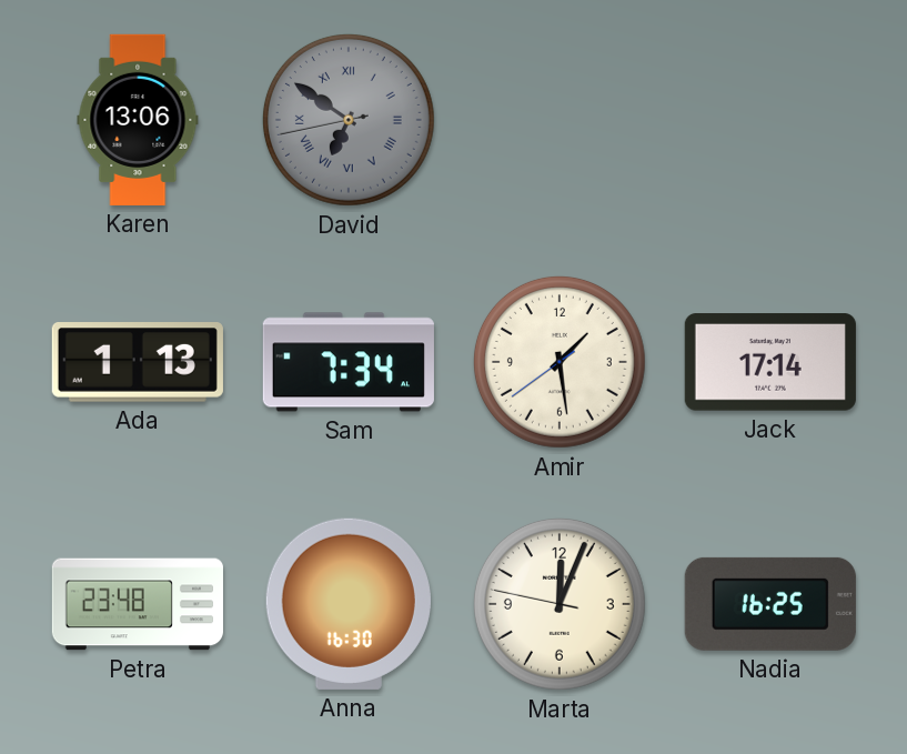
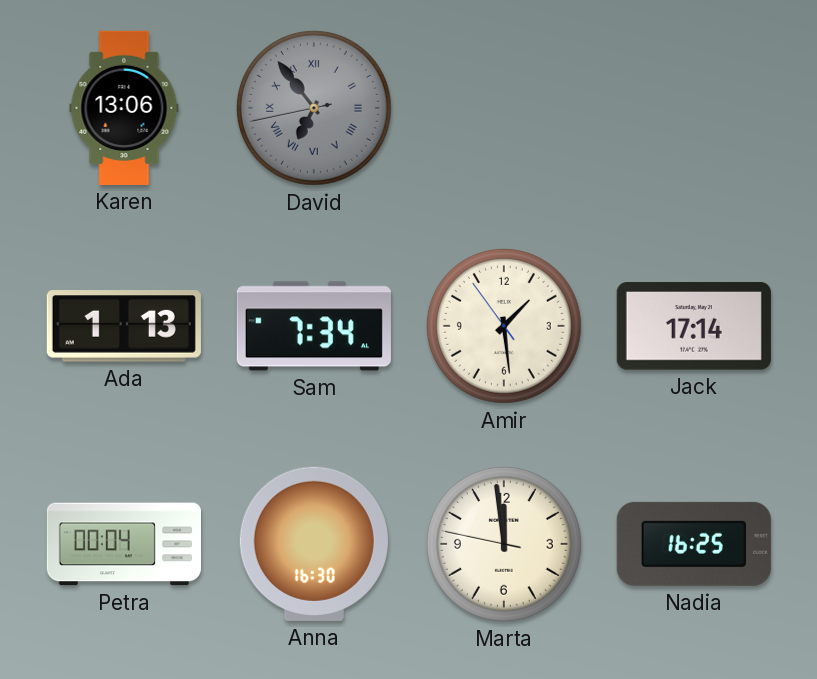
David: 6:50 -> 6:53
Amir: 1:28:39 -> 1:28:54
Petra: 23:48 -> 00:04
Marta: 12:03 -> 11:58
